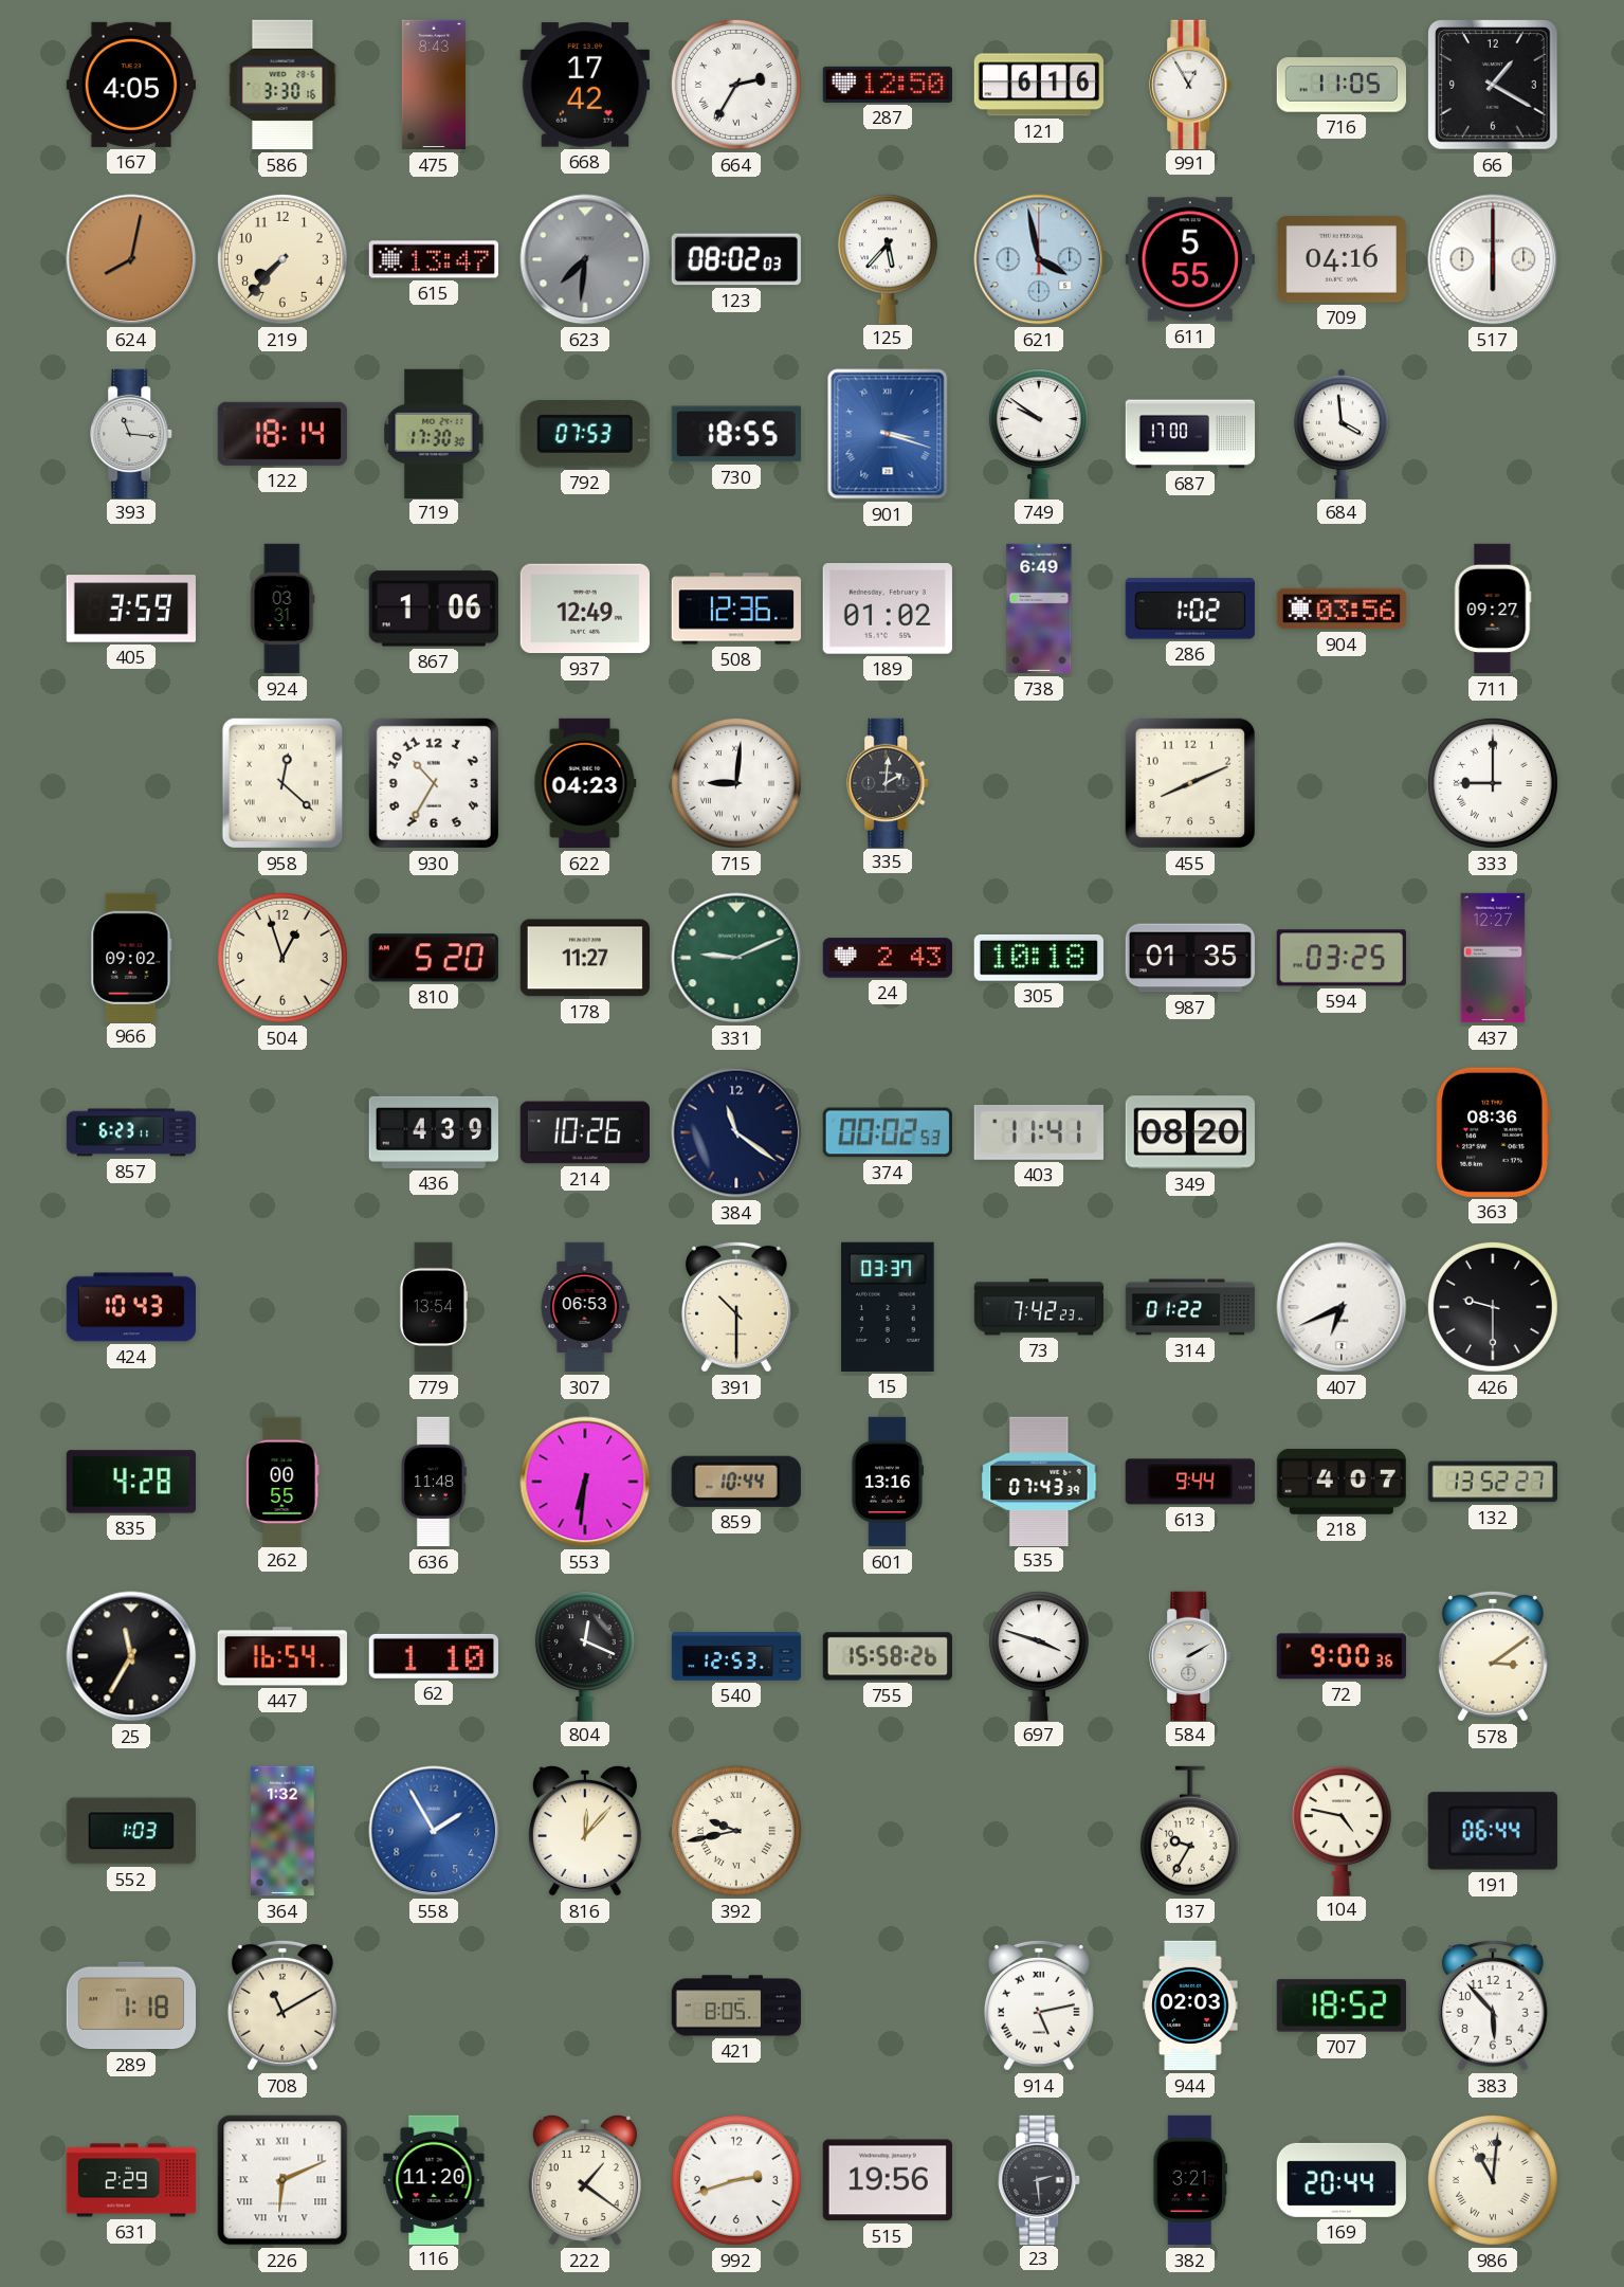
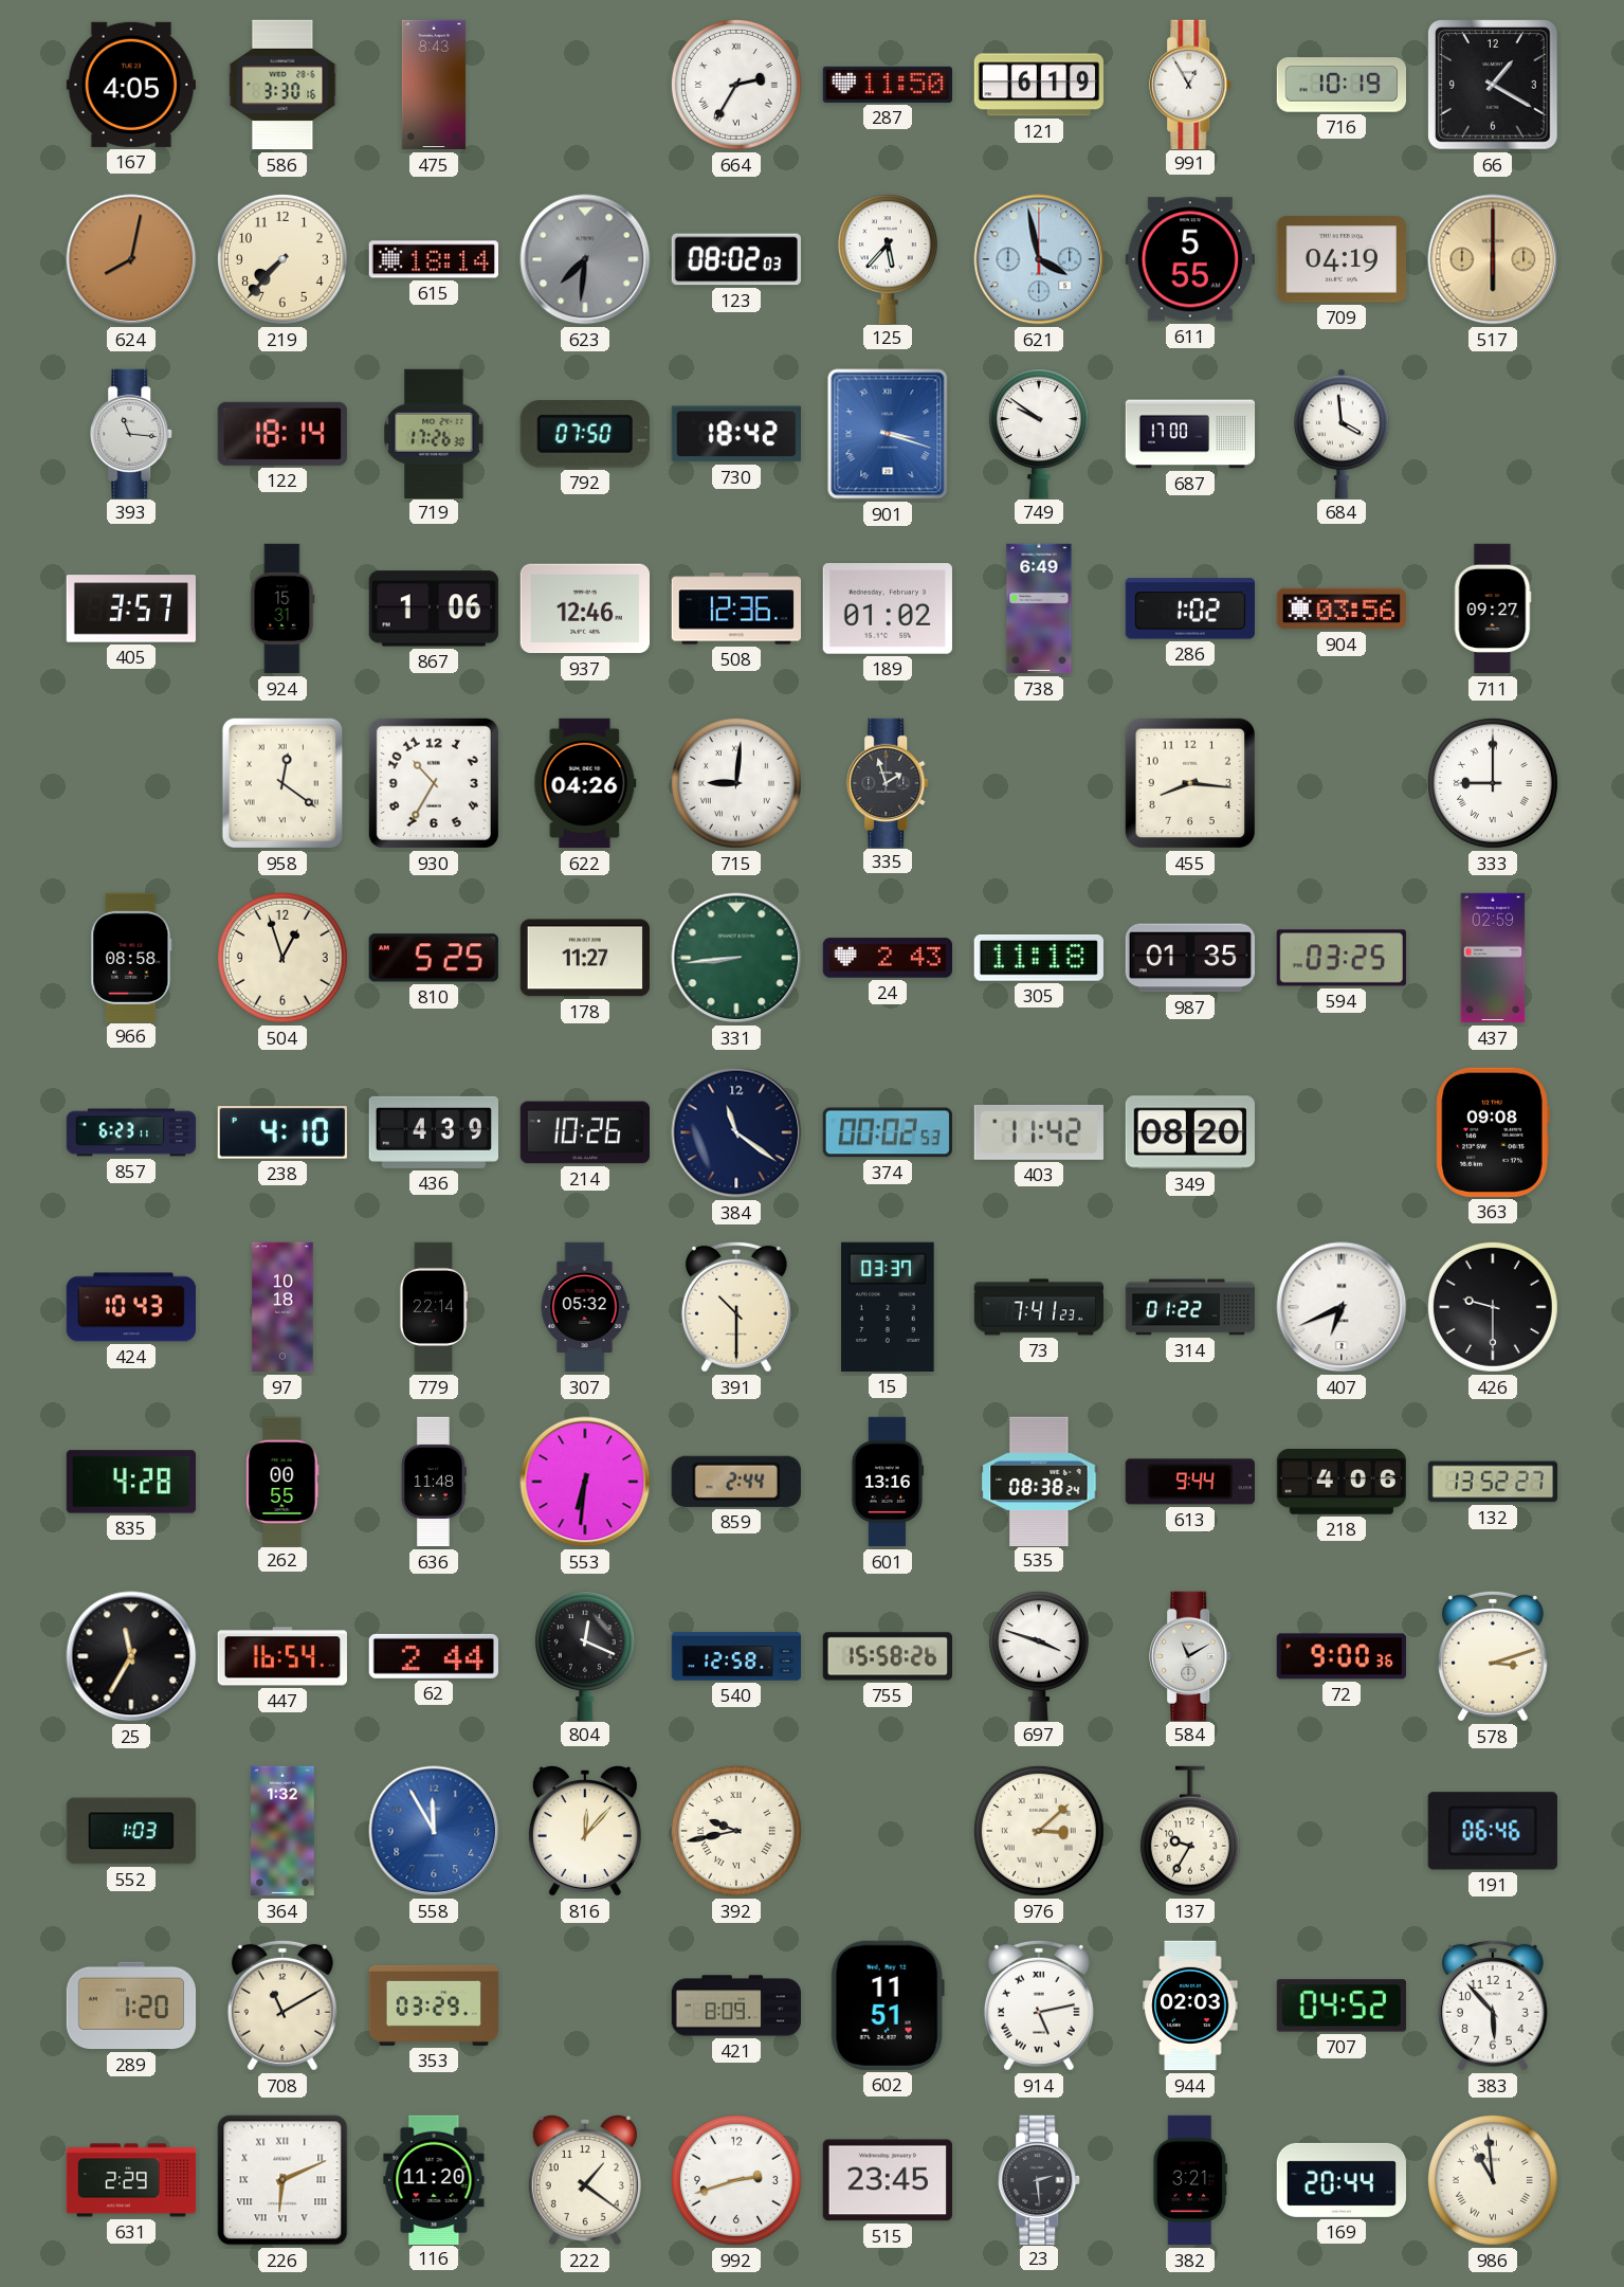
668: 17:42 -> none
287: 12:50 -> 11:50
121: 6:16 -> 6:19
716: 11:05 -> 10:19
615: 13:47 -> 18:14
709: 04:16 -> 04:19
517 dial: white -> champagne
719: 17:30 -> 17:26
792: 07:53 -> 07:50
730: 18:55 -> 18:42
405: 3:59 -> 3:57
924: 03:31 -> 15:31
937: 12:49 -> 12:46
958: 12:22 -> 12:21
622: 04:23 -> 04:26
335: 2:01 -> 1:57
455: 8:11 -> 8:16
966: 09:02 -> 08:58
810: 5:20 -> 5:25
331: 9:11 -> 8:44
305: 10:18 -> 11:18
437: 12:27 -> 02:59
238: none -> 4:10
403: 11:41 -> 11:42
363: 08:36 -> 09:08
97: none -> 10:18
779: 13:54 -> 22:14
307: 06:53 -> 05:32
73: 7:42 -> 7:41
859: 10:44 -> 2:44
535: 07:43 -> 08:38
218: 4:07 -> 4:06
62: 1:10 -> 2:44
540: 12:53 -> 12:58
584: 2:10 -> 11:10
578: 3:09 -> 3:12
558: 1:55 -> 11:55
976: none -> 3:08
104: 4:47 -> none
191: 06:44 -> 06:46
289: 1:18 -> 1:20
353: none -> 03:29
421: 8:05 -> 8:09
602: none -> 11:51
707: 18:52 -> 04:52
515: 19:56 -> 23:45
986: 11:01 -> 10:59
